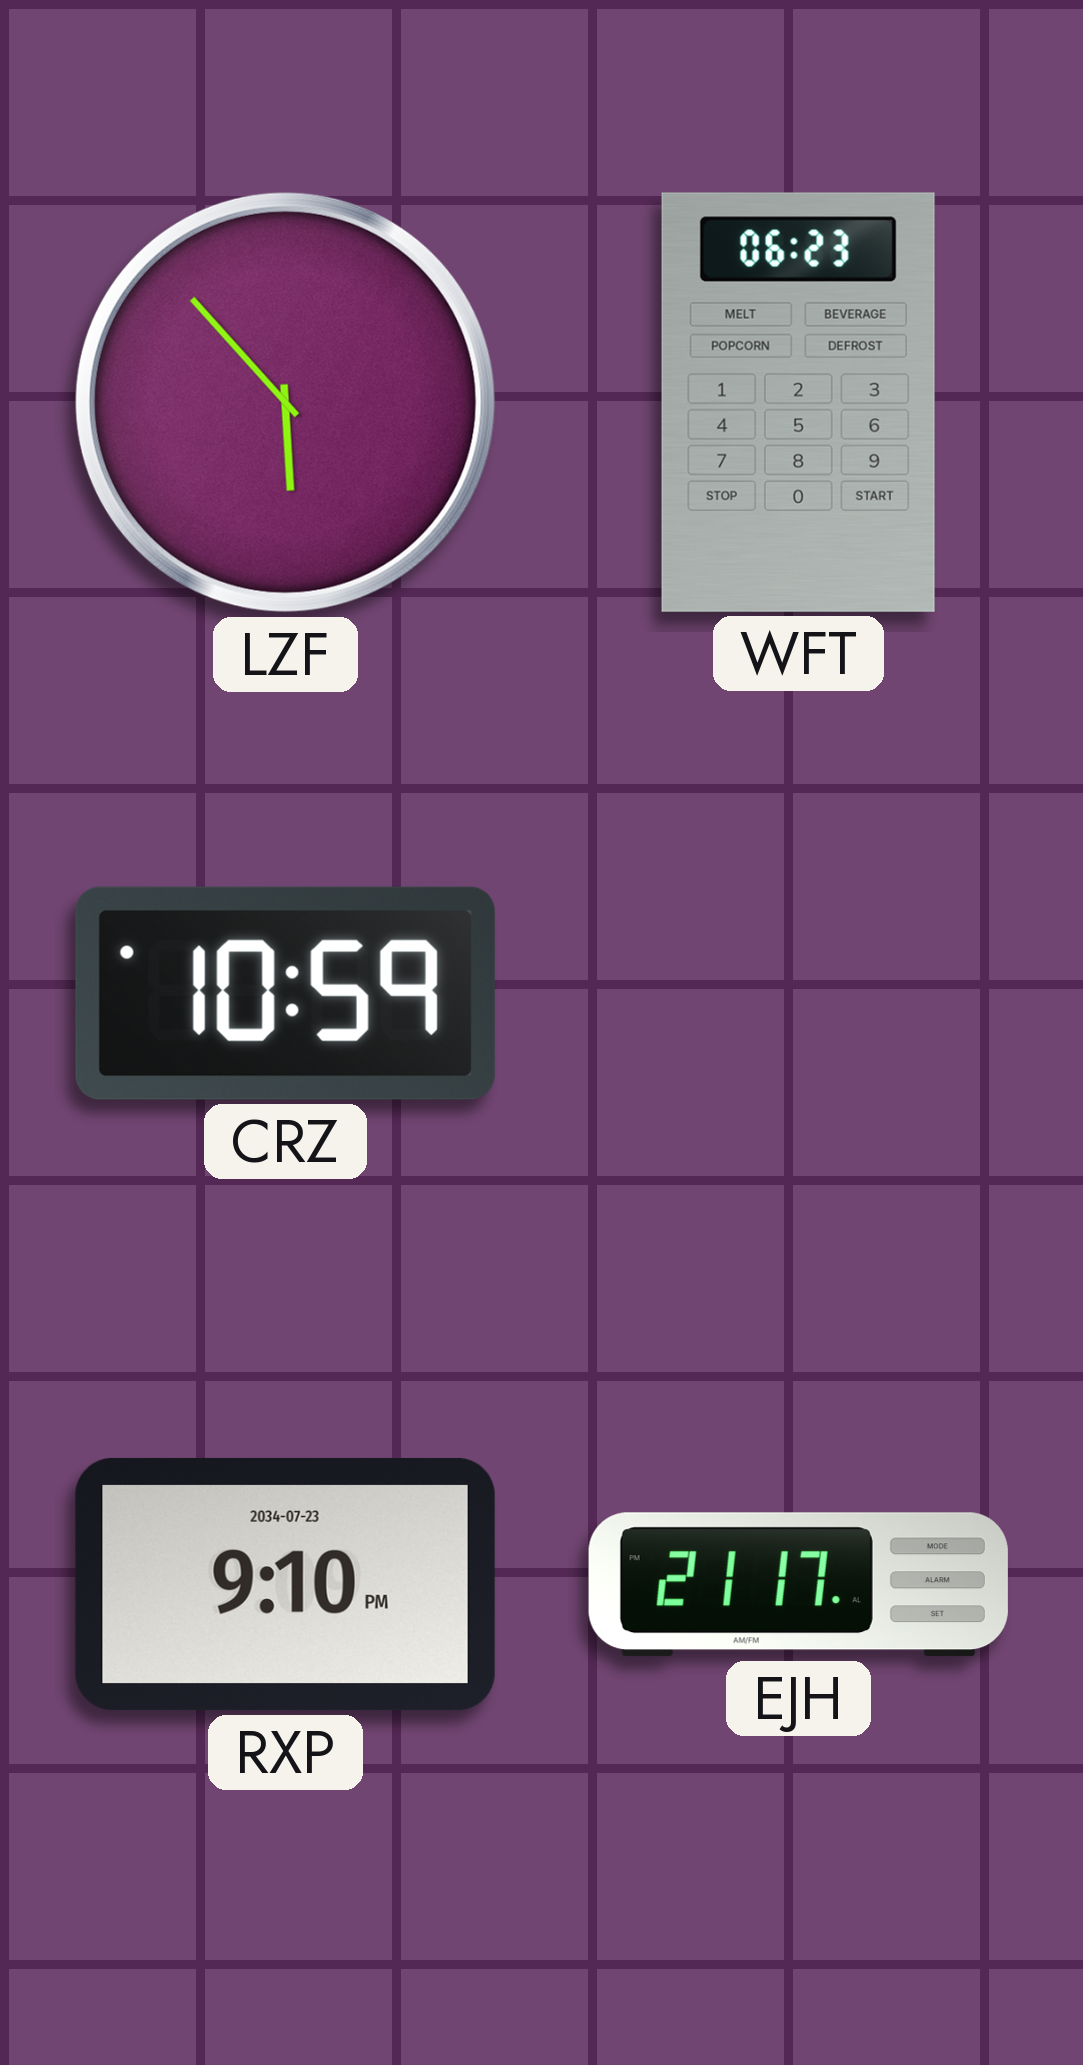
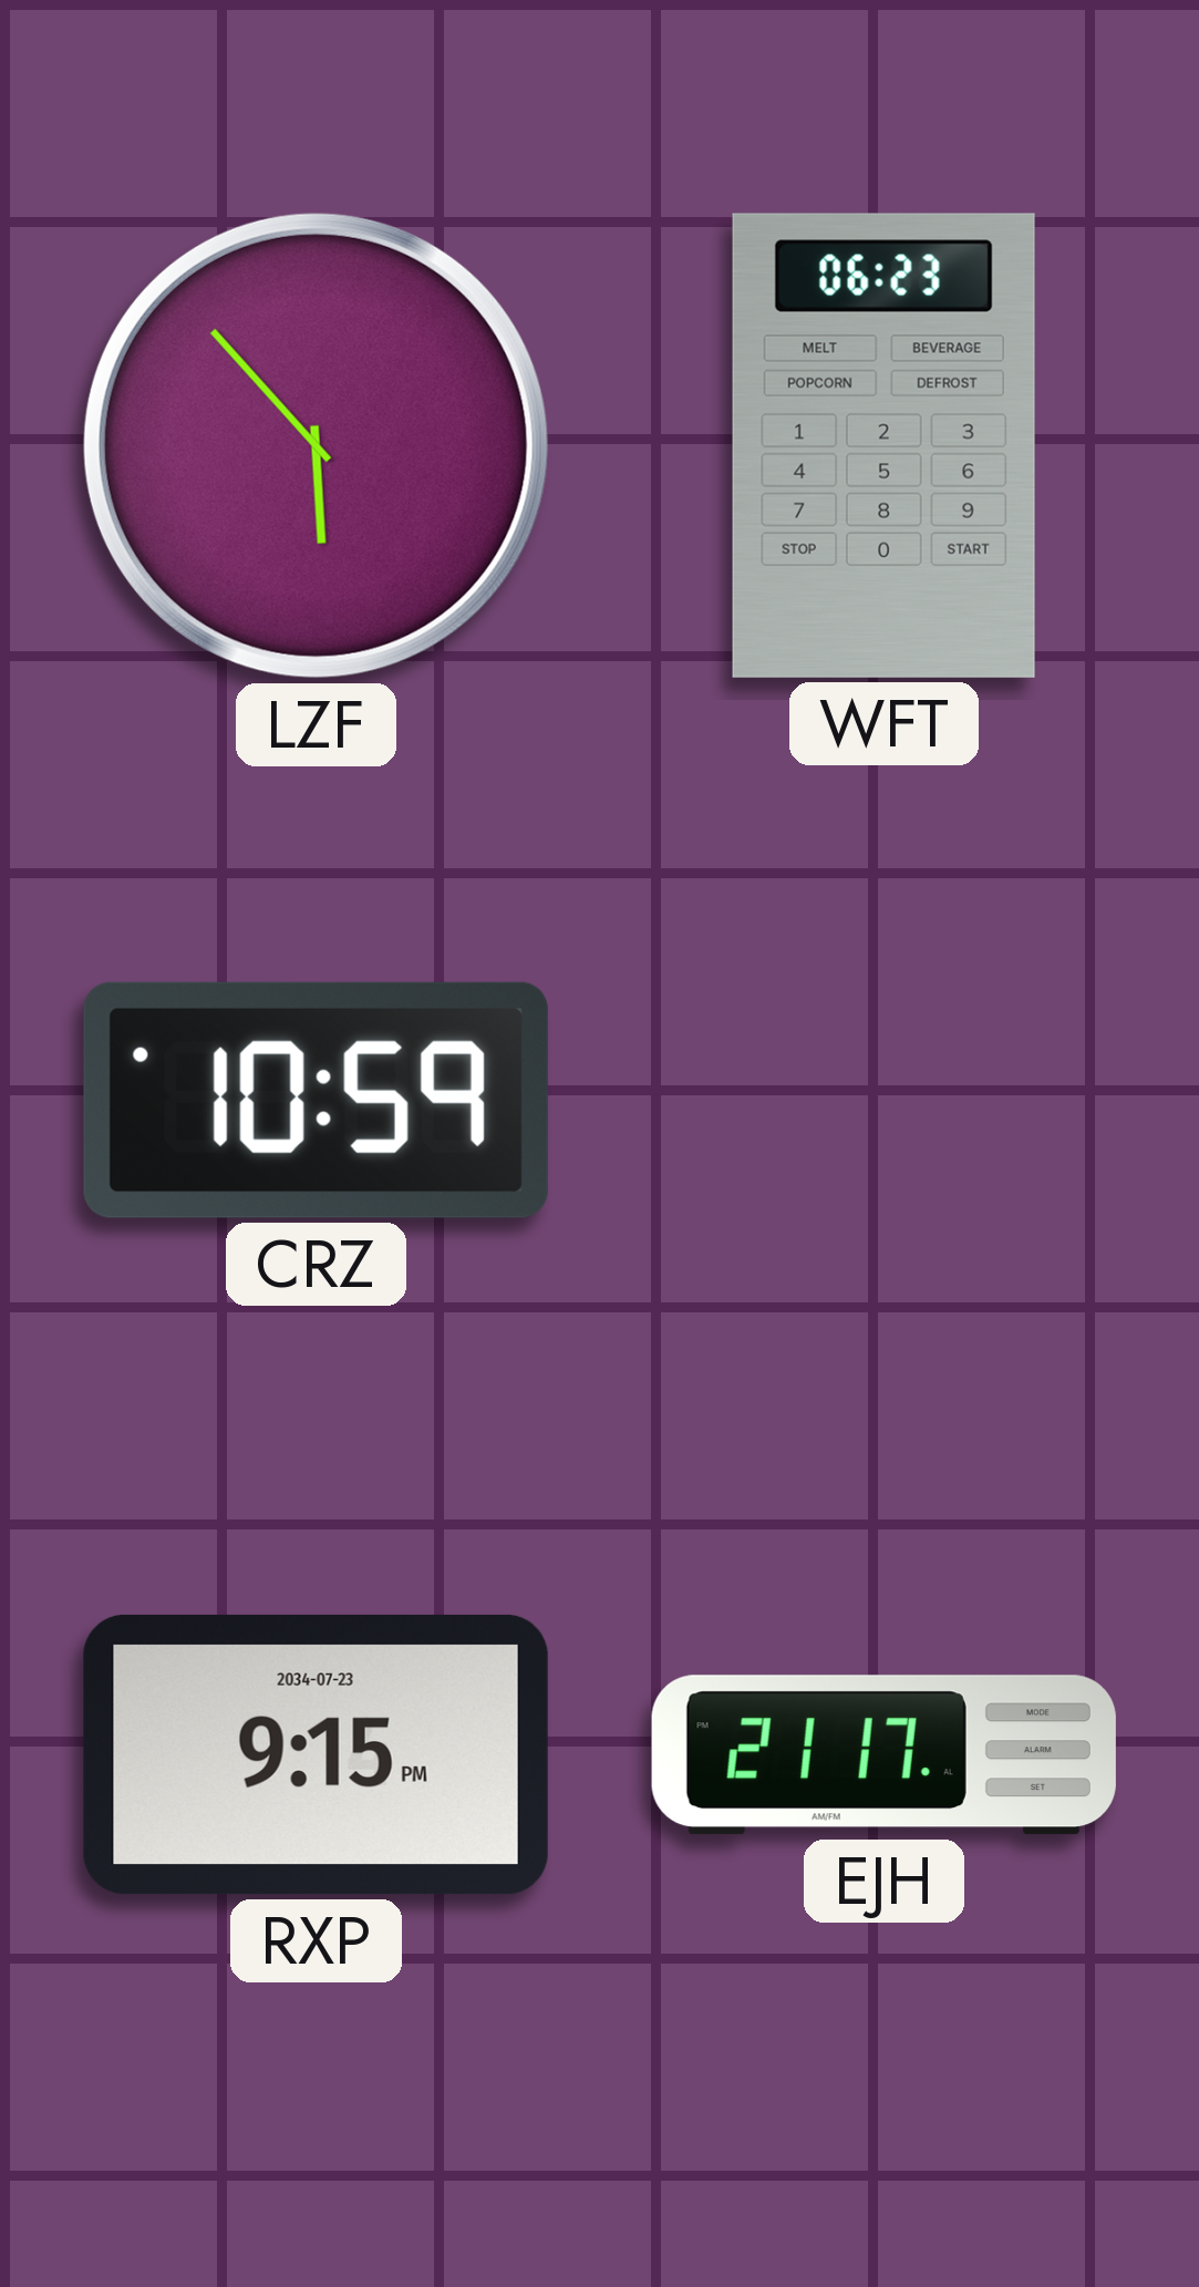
RXP: 9:10 -> 9:15
